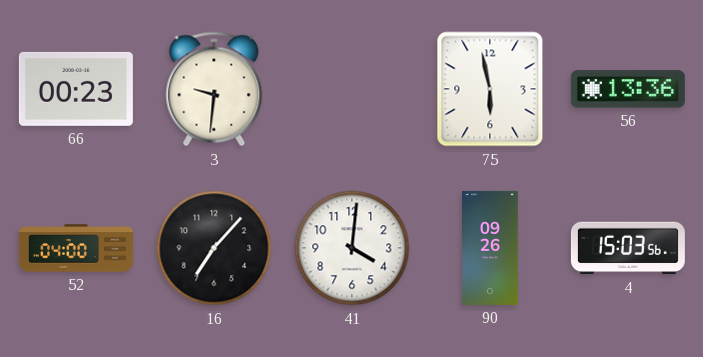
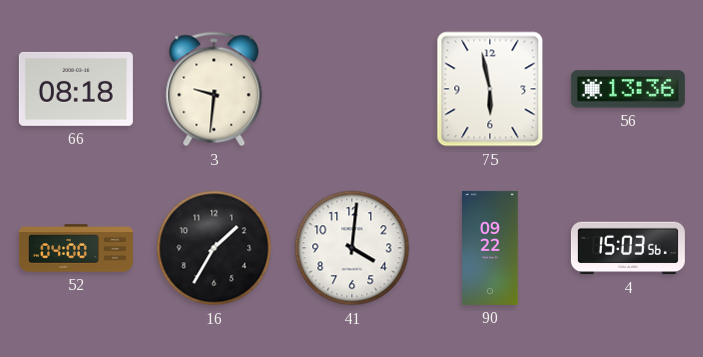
66: 00:23 -> 08:18
16: 7:07 -> 1:35
90: 09:26 -> 09:22
